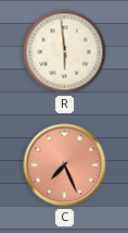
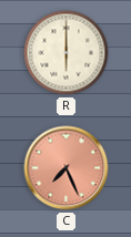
R: 5:59 -> 6:00
